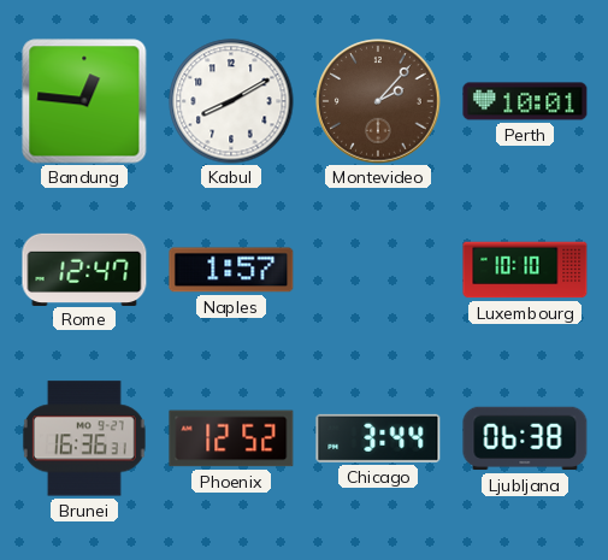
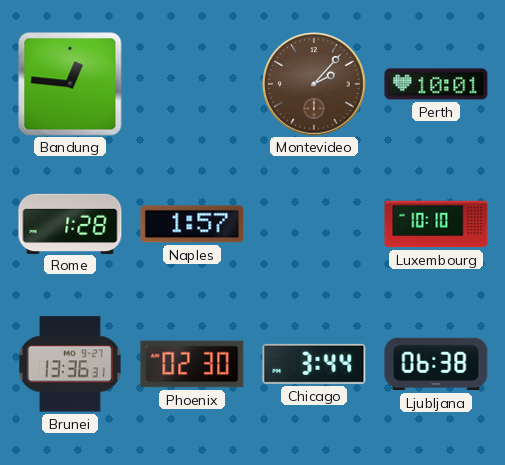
Kabul: 8:10 -> none
Rome: 12:47 -> 1:28
Brunei: 16:36 -> 13:36
Phoenix: 12:52 -> 02:30
